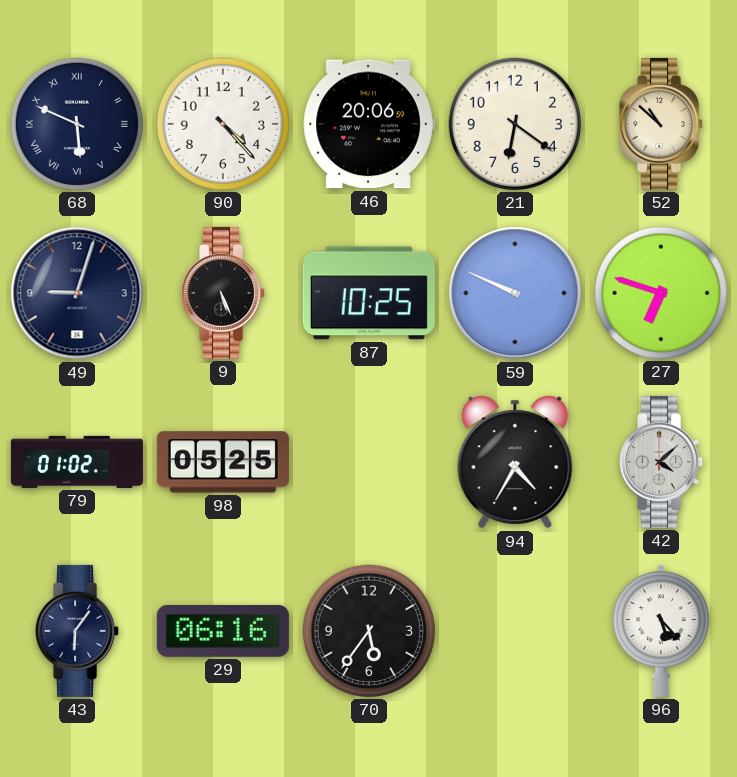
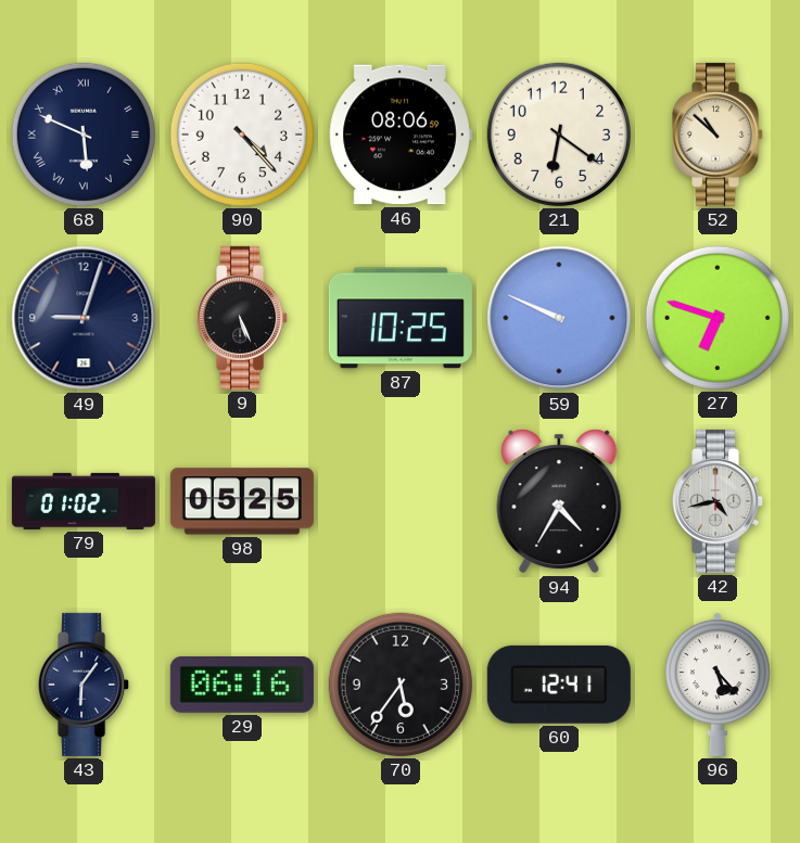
46: 20:06 -> 08:06
42: 4:08 -> 4:43
60: none -> 12:41
